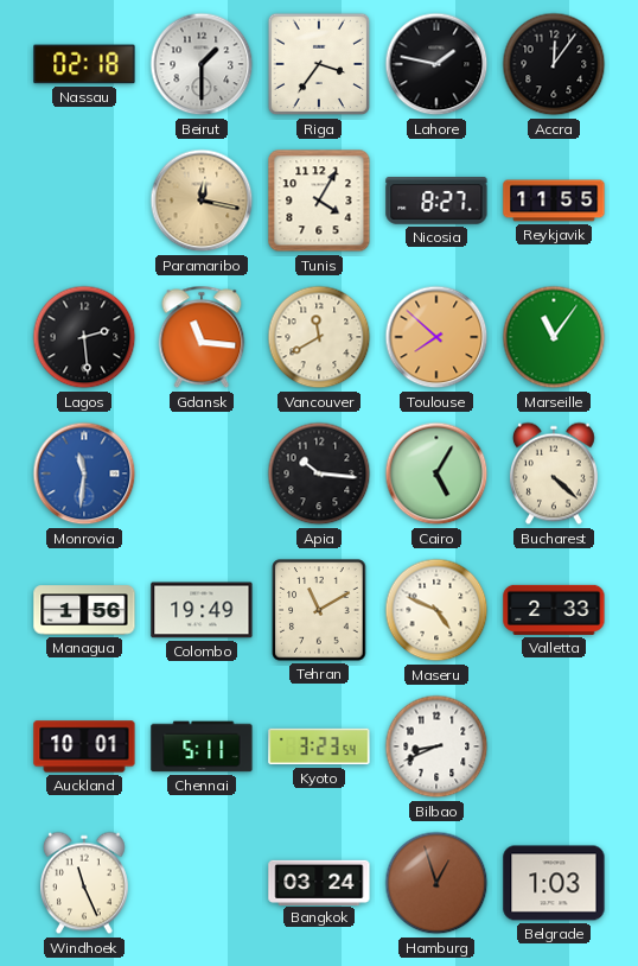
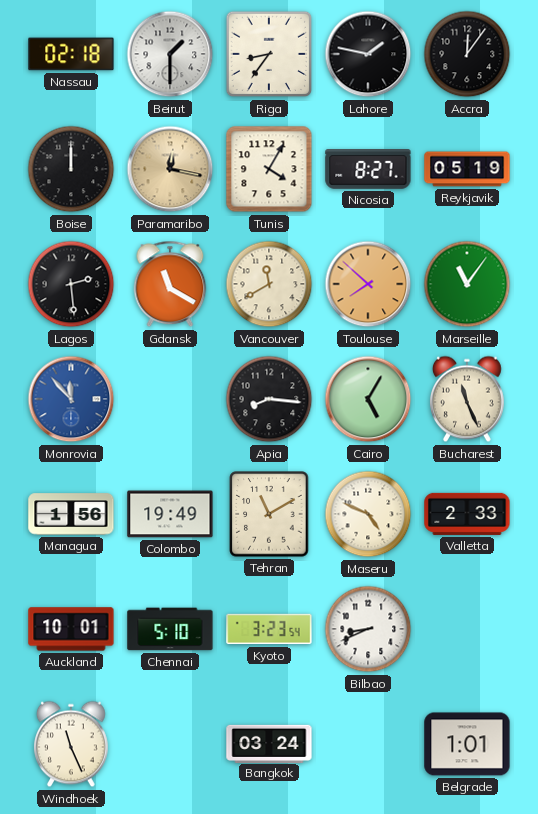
Riga: 3:36 -> 8:36
Boise: none -> 12:00
Reykjavik: 11:55 -> 05:19
Gdansk: 11:16 -> 11:20
Monrovia: 11:31 -> 11:53
Apia: 10:16 -> 8:16
Bucharest: 4:22 -> 11:26
Chennai: 5:11 -> 5:10
Hamburg: 12:57 -> none
Belgrade: 1:03 -> 1:01
